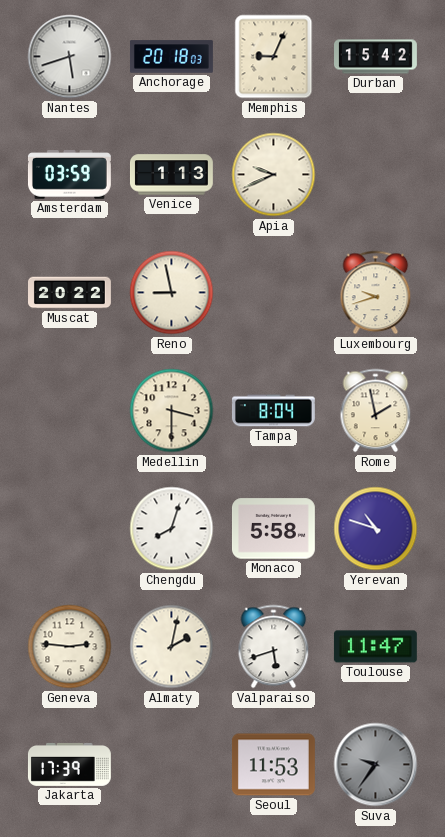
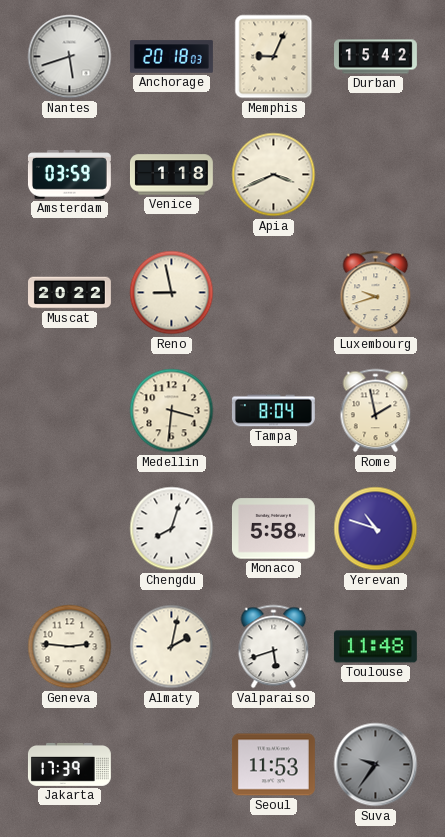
Venice: 1:13 -> 1:18
Apia: 9:41 -> 3:41
Medellin: 3:30 -> 3:31
Toulouse: 11:47 -> 11:48
